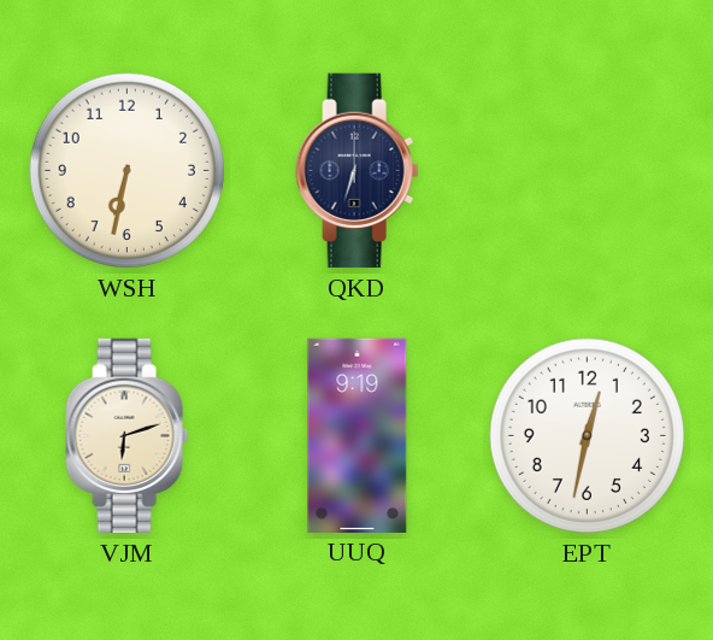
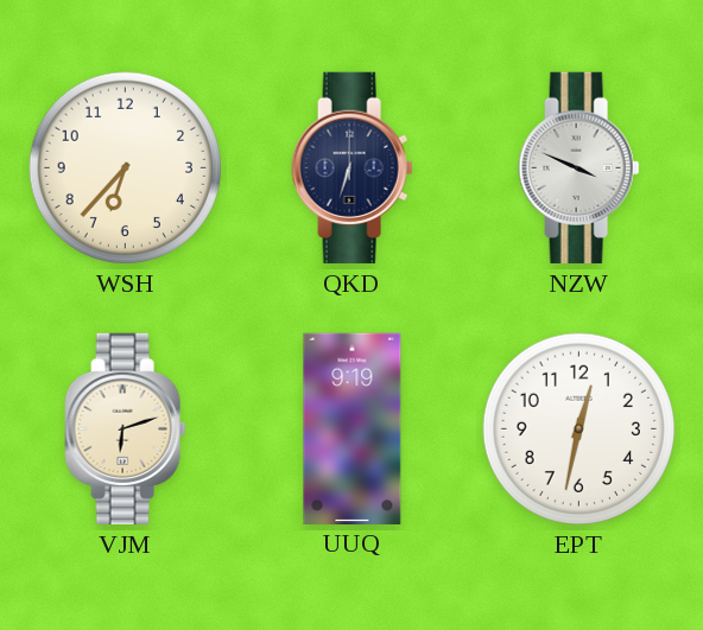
WSH: 6:32 -> 6:37
NZW: none -> 3:49
